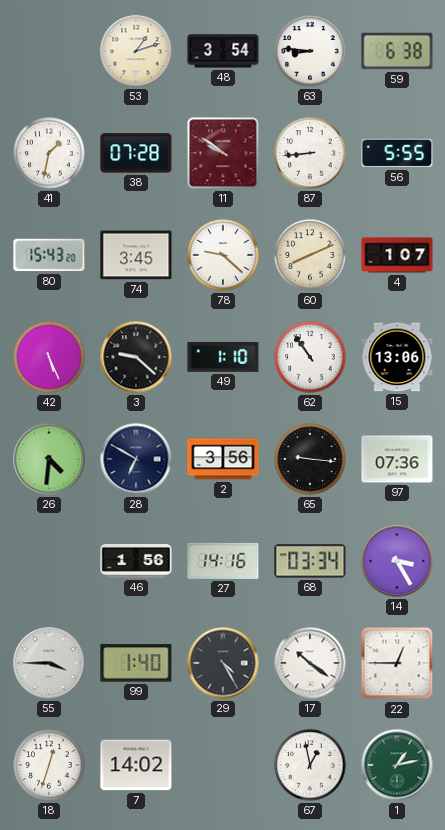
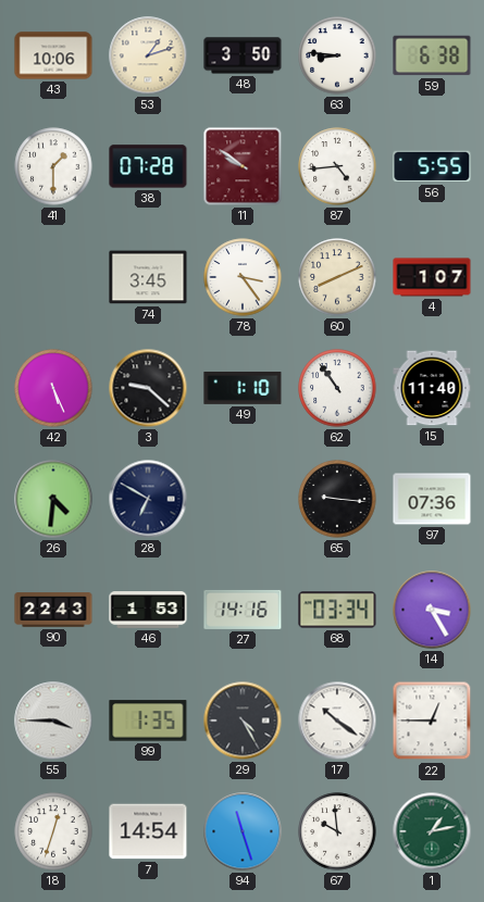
43: none -> 10:06
48: 3:54 -> 3:50
41: 1:32 -> 1:30
87: 8:44 -> 4:44
80: 15:43 -> none
78: 9:22 -> 3:24
15: 13:06 -> 11:40
2: 3:56 -> none
90: none -> 22:43
46: 1:56 -> 1:53
99: 1:40 -> 1:35
7: 14:02 -> 14:54
94: none -> 11:27
67: 12:58 -> 9:59
